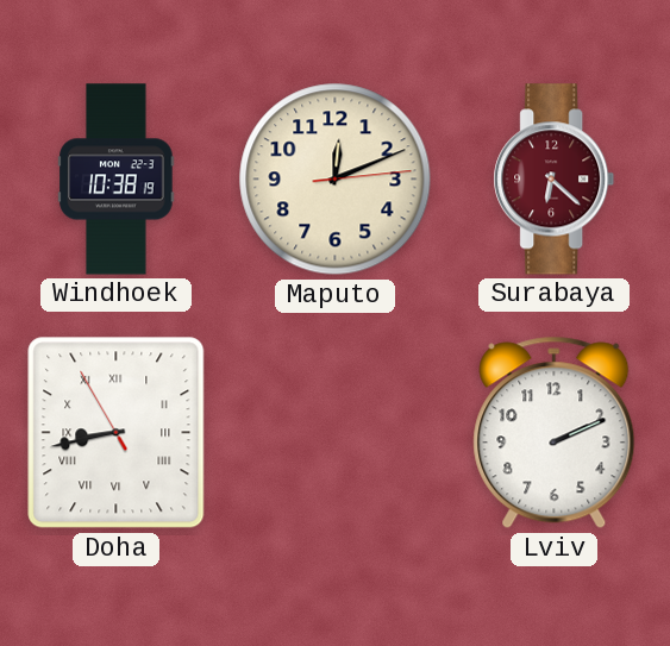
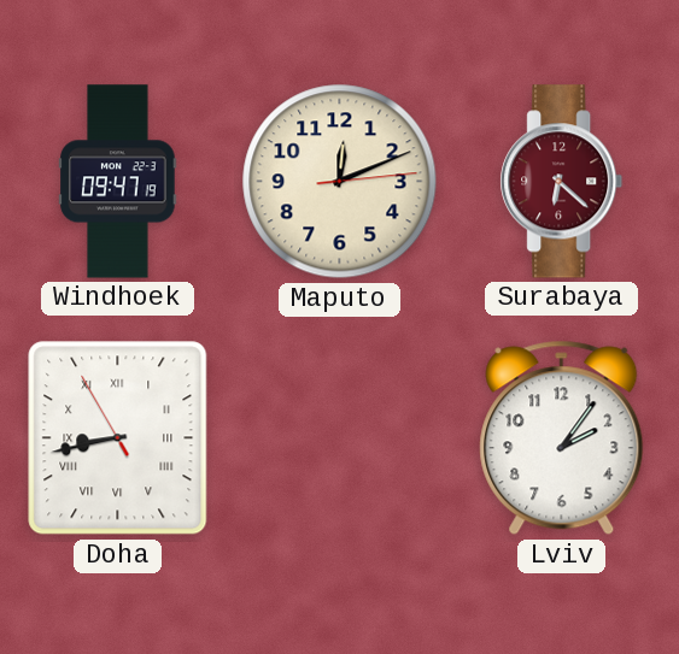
Windhoek: 10:38 -> 09:47
Lviv: 2:11 -> 2:06
